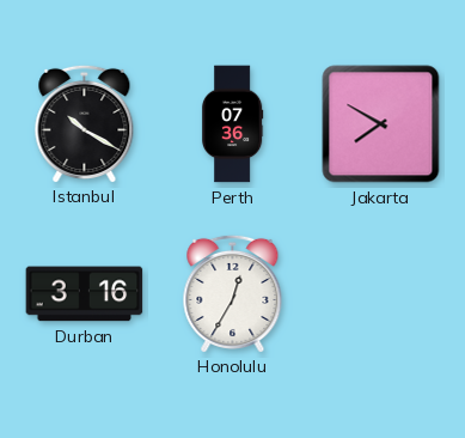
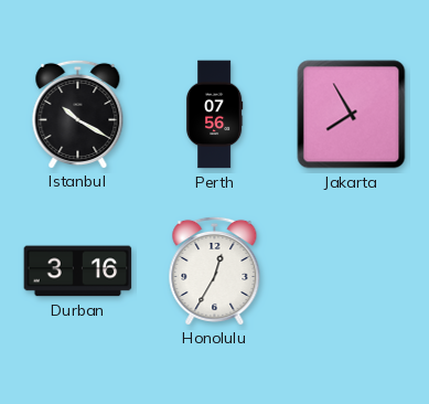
Perth: 07:36 -> 07:56
Jakarta: 7:50 -> 7:55
